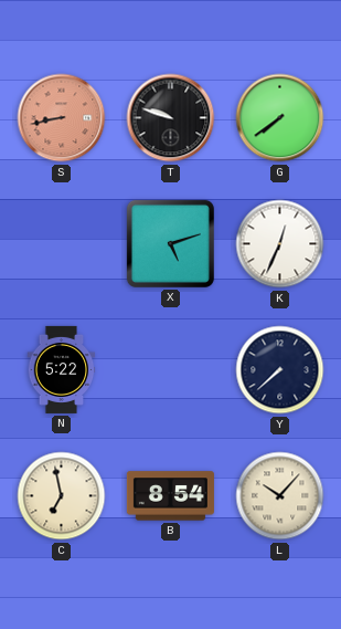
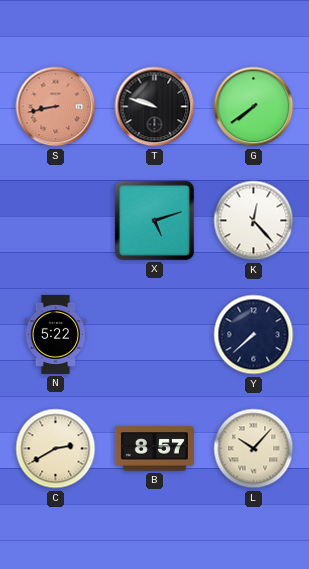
K: 12:34 -> 12:23
C: 6:58 -> 2:40
B: 8:54 -> 8:57
